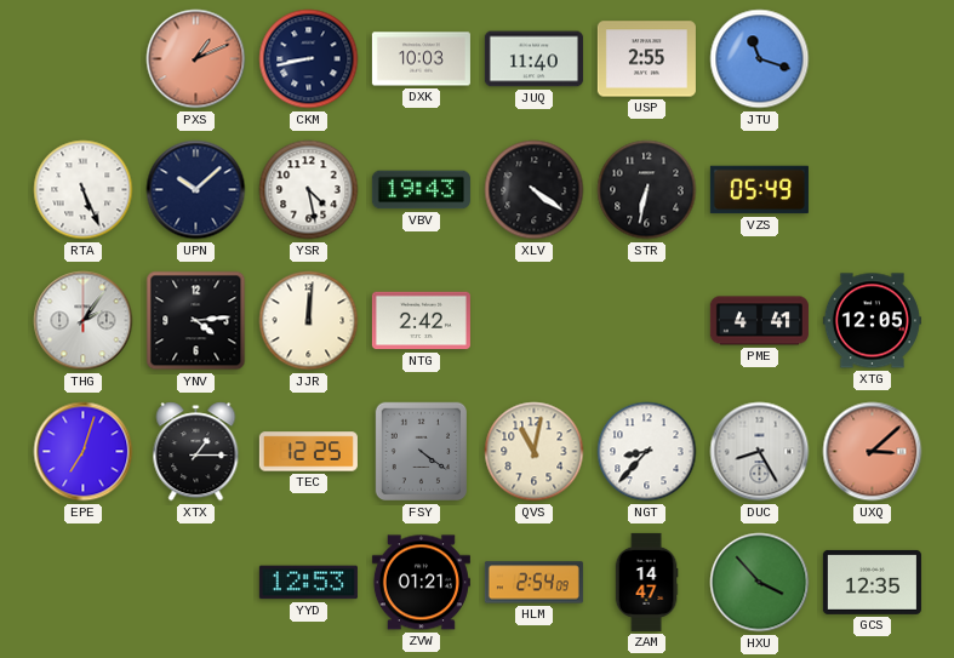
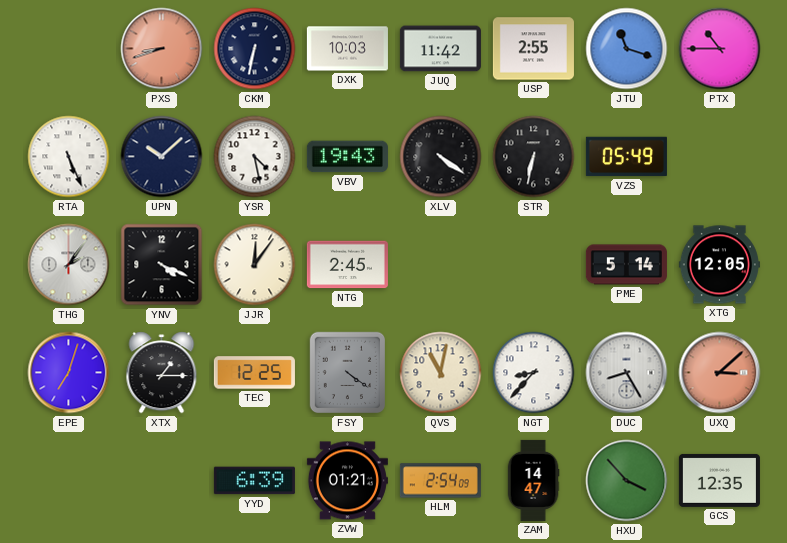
PXS: 1:11 -> 8:42
CKM: 8:43 -> 6:32
JUQ: 11:40 -> 11:42
PTX: none -> 10:45
YNV: 4:14 -> 4:19
JJR: 12:01 -> 12:06
NTG: 2:42 -> 2:45
PME: 4:41 -> 5:14
YYD: 12:53 -> 6:39
